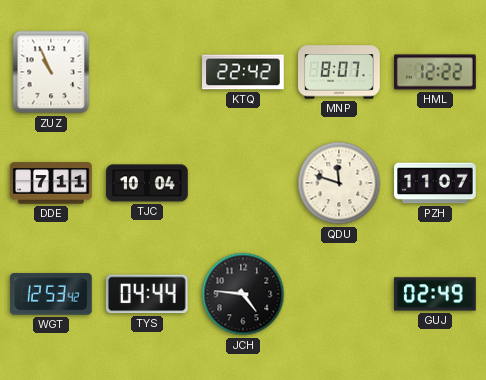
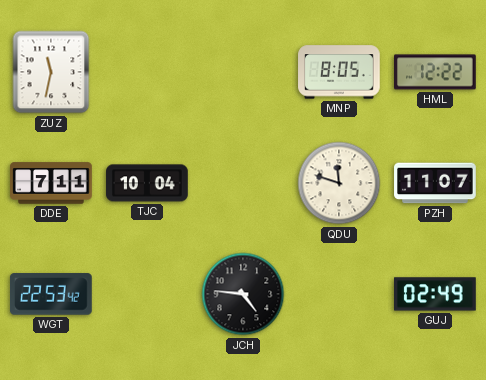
ZUZ: 10:56 -> 11:32
KTQ: 22:42 -> none
MNP: 8:07 -> 8:05
WGT: 12:53 -> 22:53
TYS: 04:44 -> none
